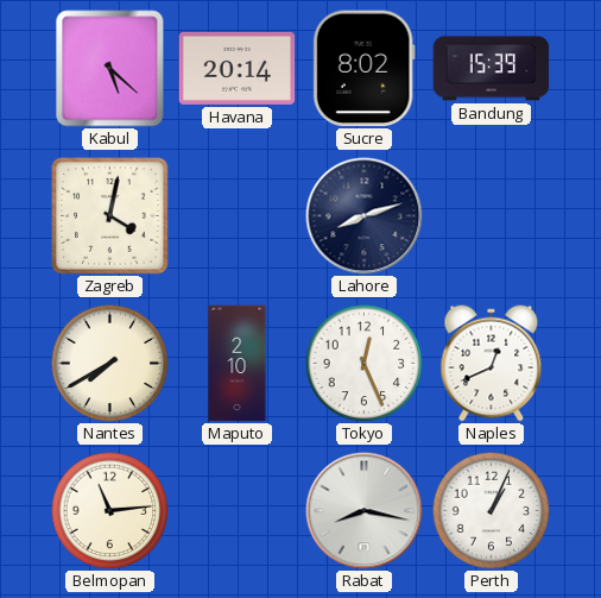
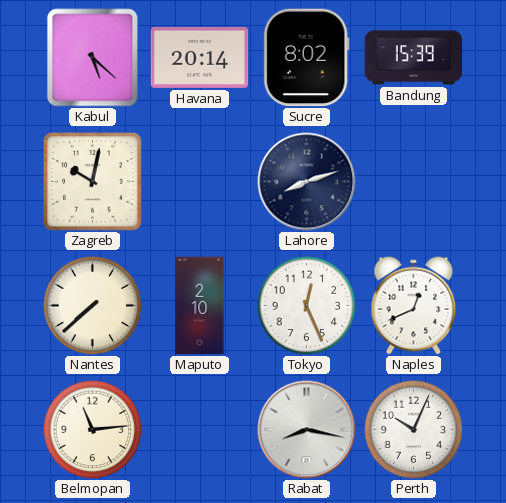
Zagreb: 4:02 -> 10:02
Nantes: 7:40 -> 7:38
Perth: 1:04 -> 10:04
